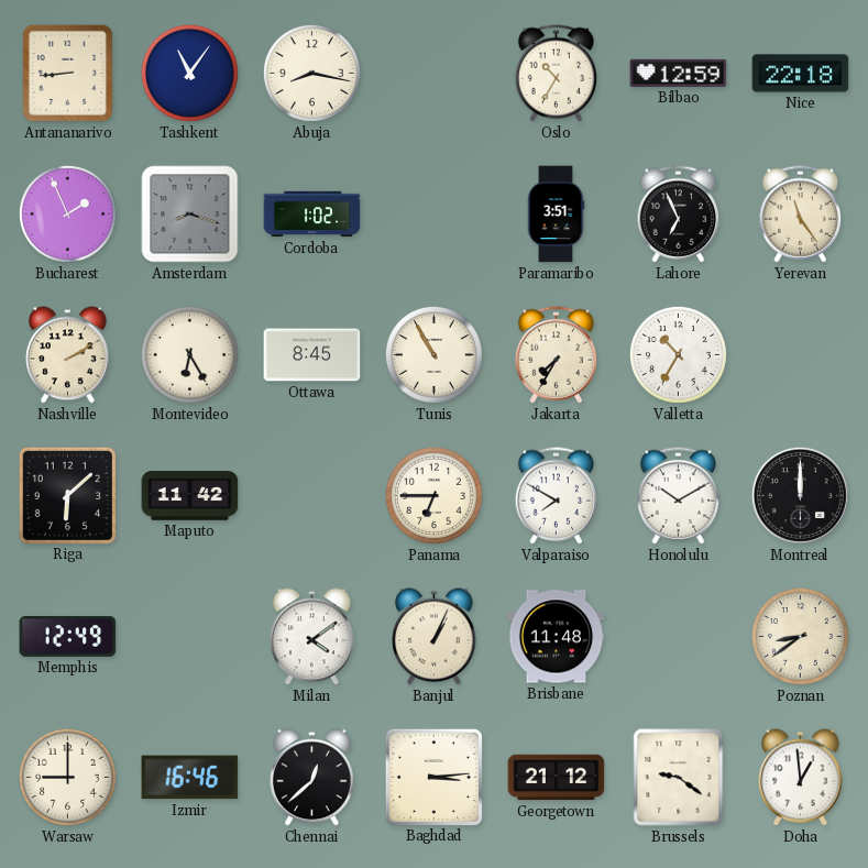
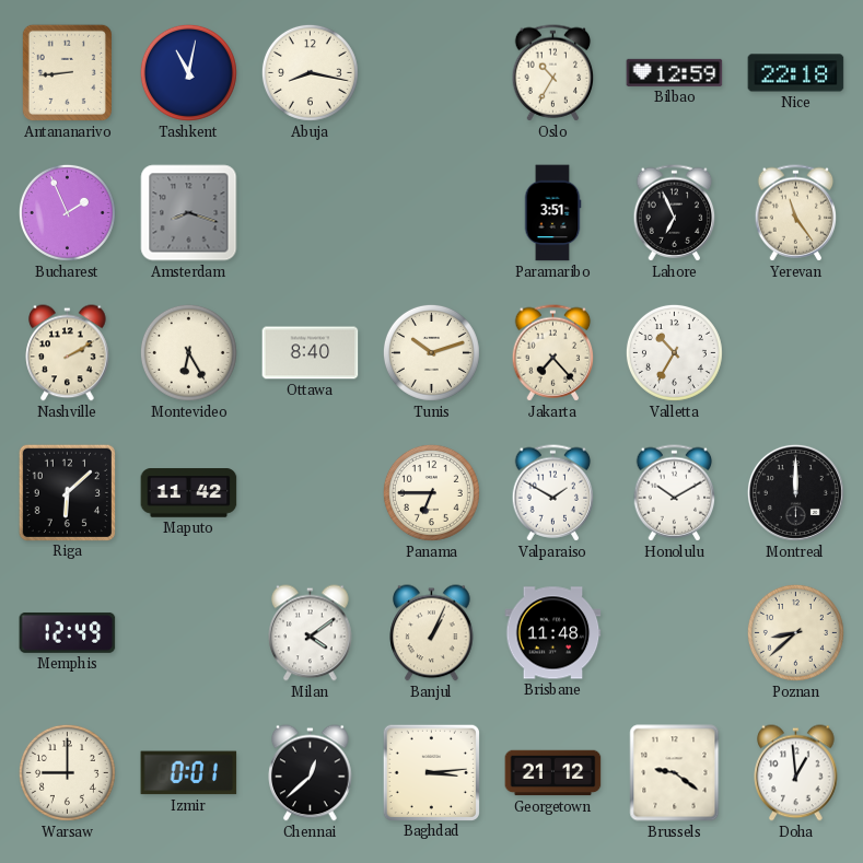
Tashkent: 11:06 -> 11:02
Cordoba: 1:02 -> none
Ottawa: 8:45 -> 8:40
Tunis: 10:55 -> 10:12
Jakarta: 7:35 -> 7:23
Valparaiso: 7:50 -> 1:50
Poznan: 8:39 -> 8:38
Izmir: 16:46 -> 0:01
